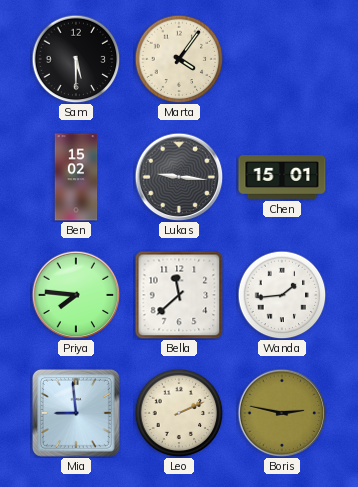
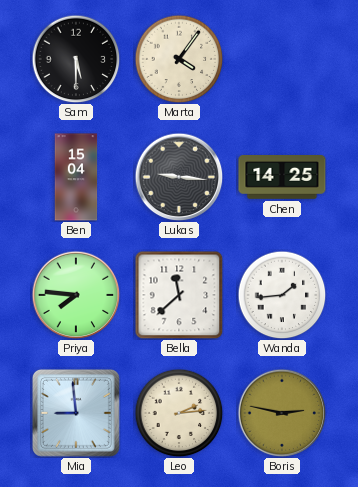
Ben: 15:02 -> 15:04
Chen: 15:01 -> 14:25
Leo: 2:11 -> 2:14
